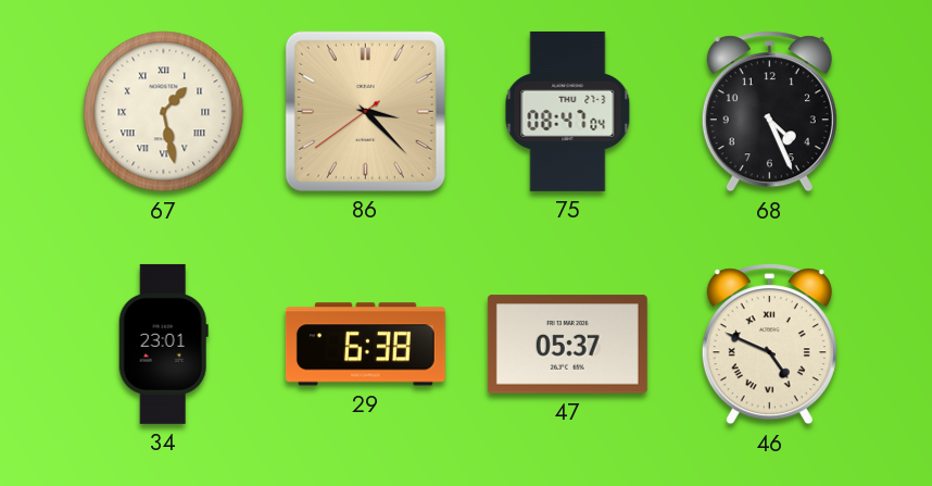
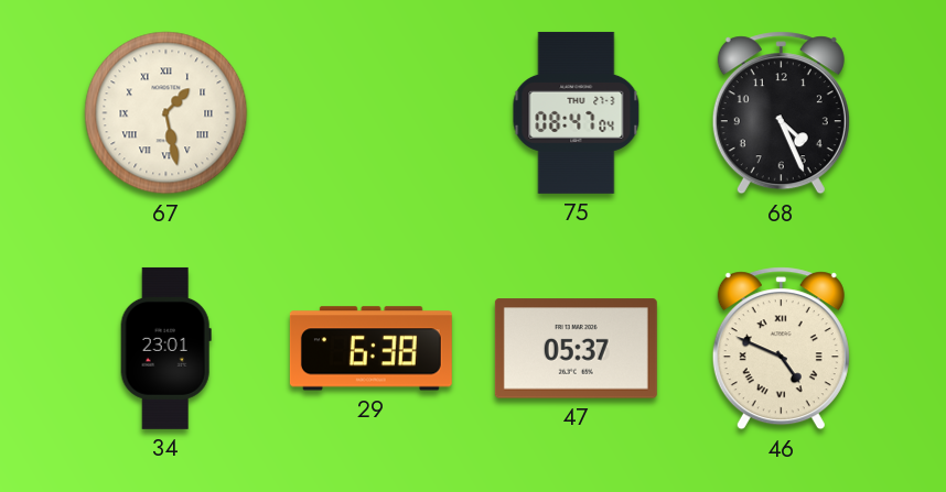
86: 3:22 -> none
